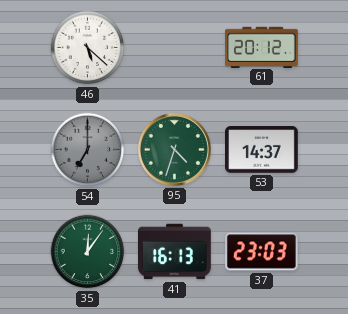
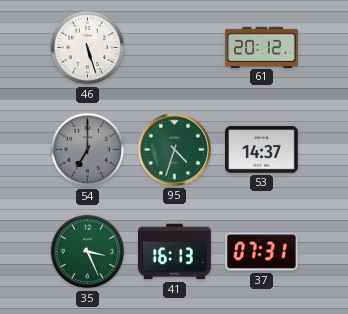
46: 5:22 -> 5:27
35: 12:06 -> 3:26
37: 23:03 -> 07:31
